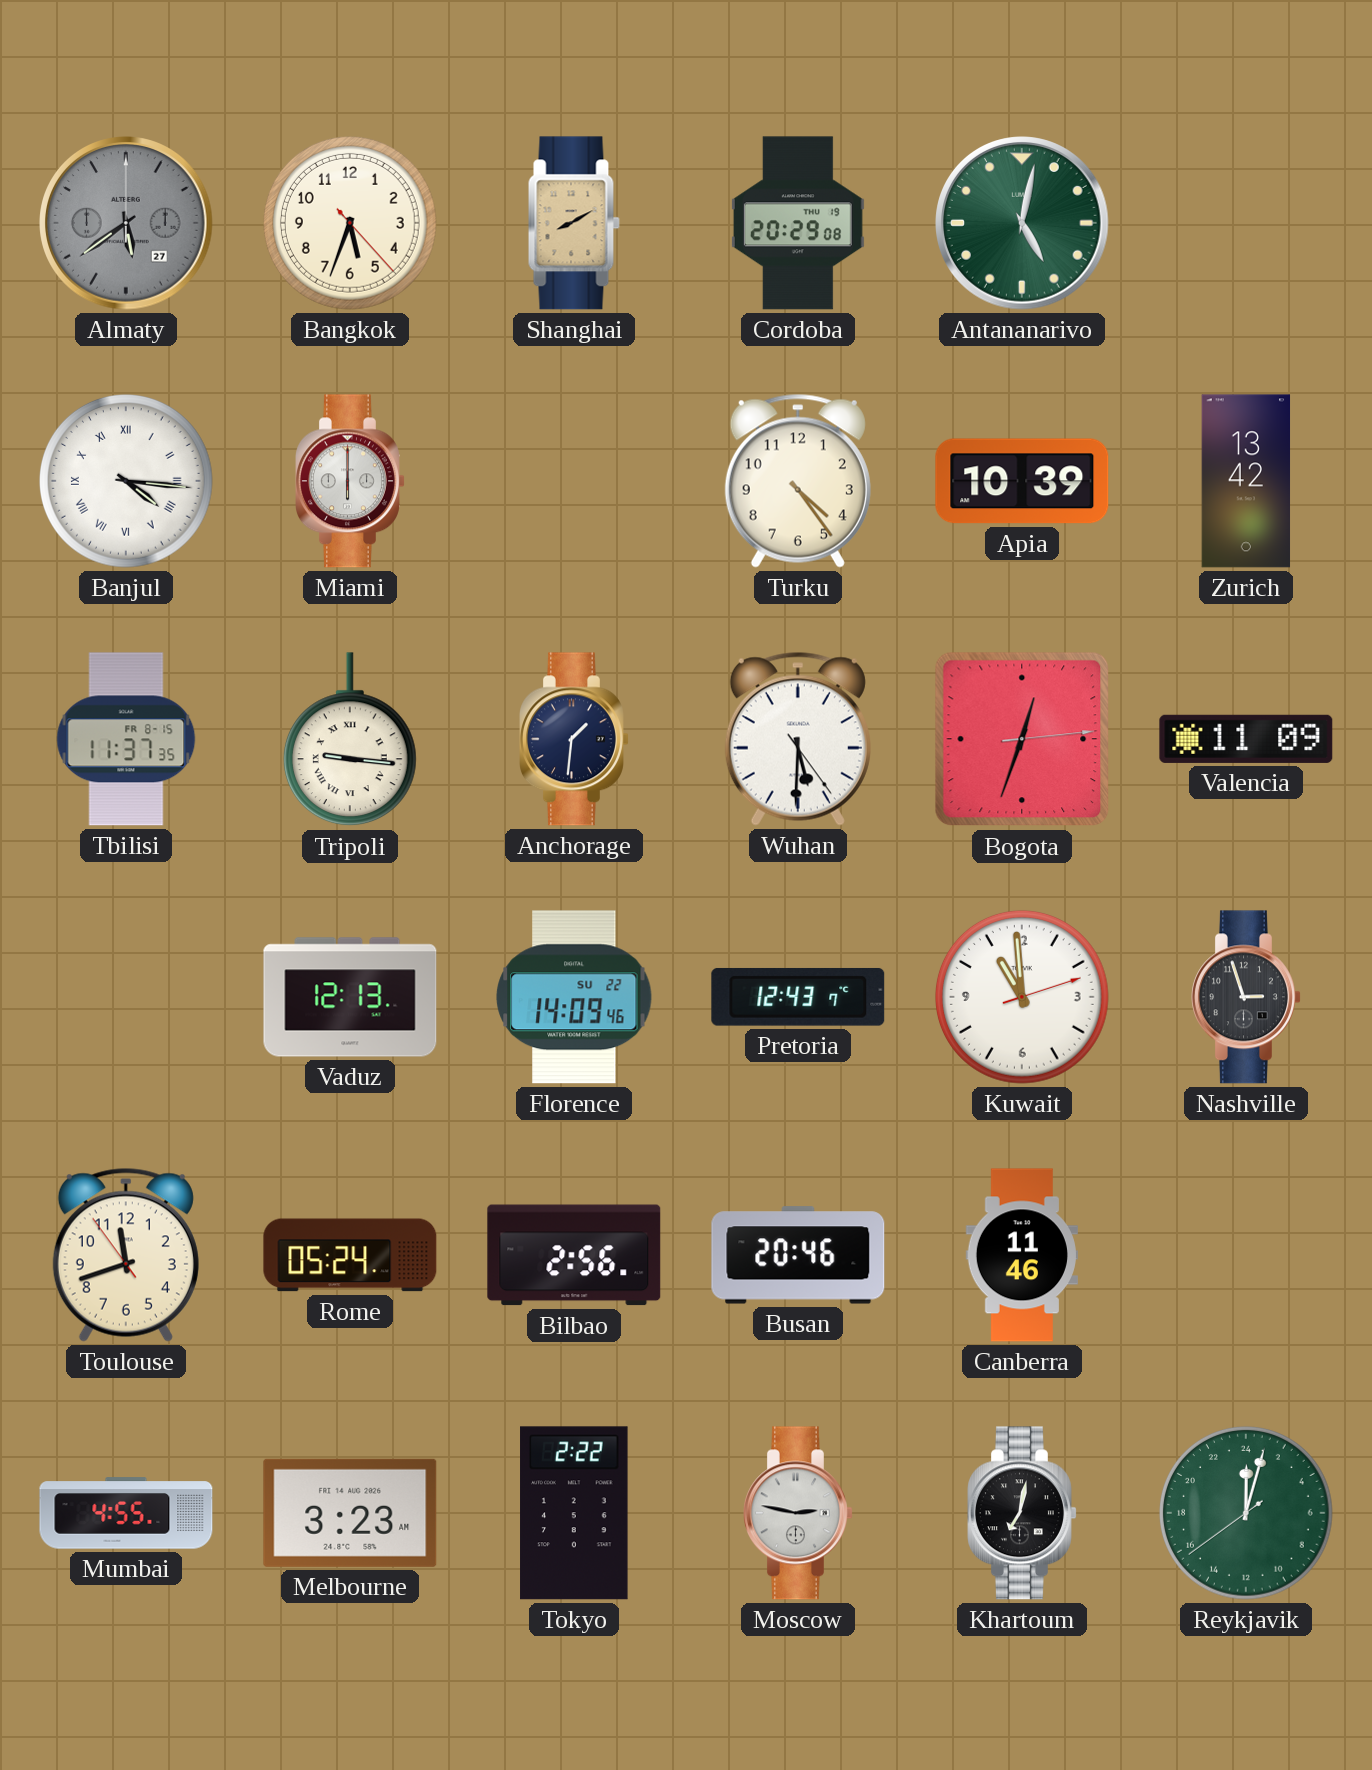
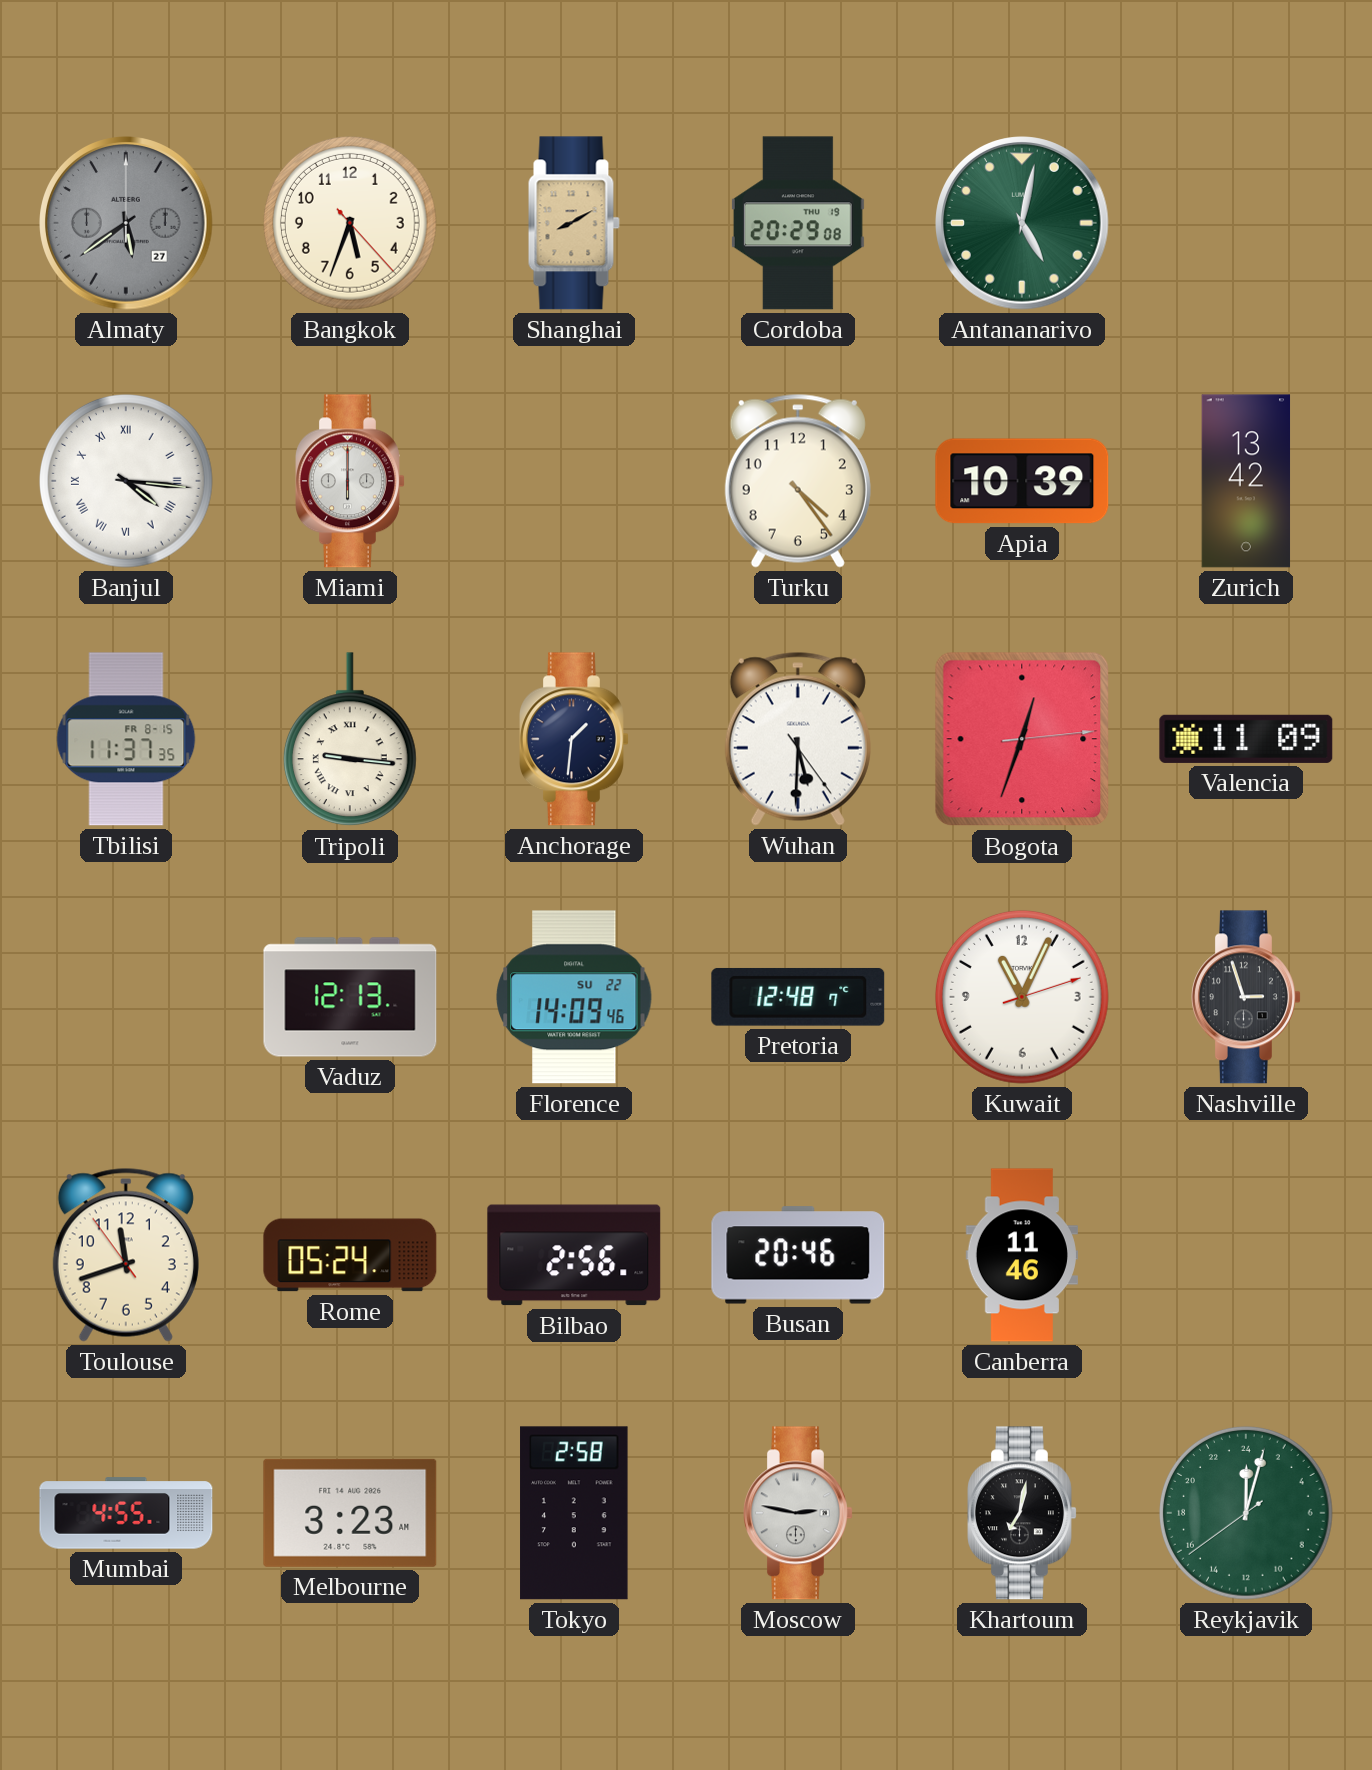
Pretoria: 12:43 -> 12:48
Kuwait: 10:59 -> 11:04
Tokyo: 2:22 -> 2:58
